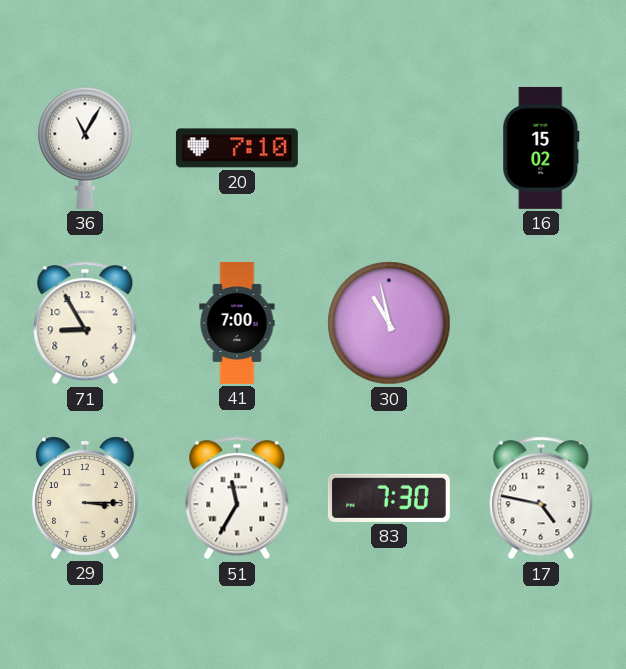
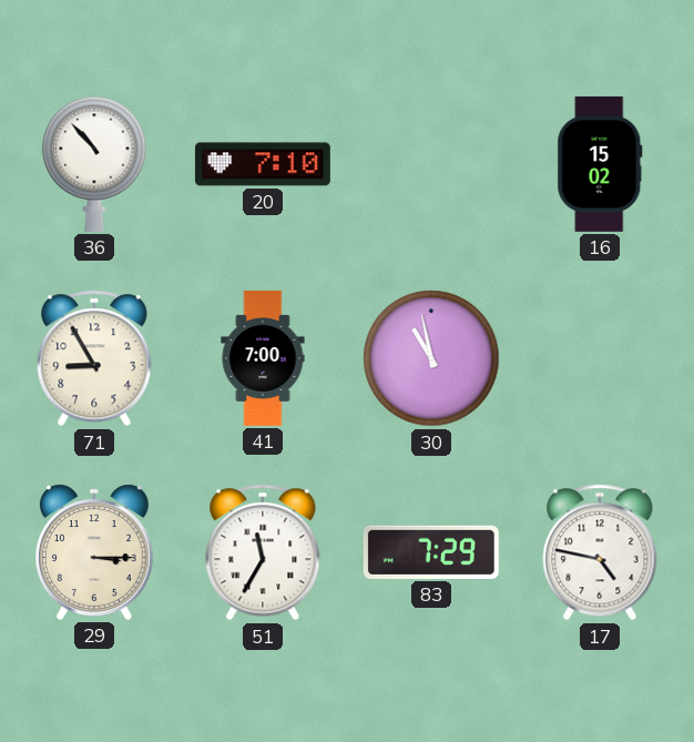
36: 11:05 -> 10:53
83: 7:30 -> 7:29
